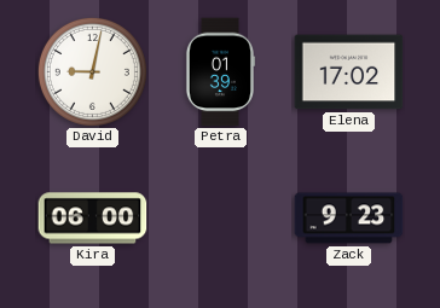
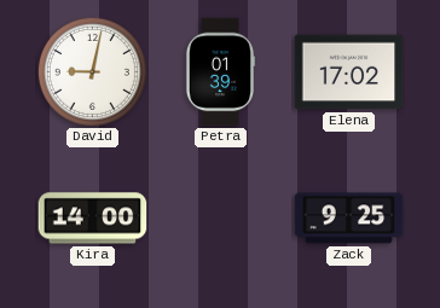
Kira: 06:00 -> 14:00
Zack: 9:23 -> 9:25
